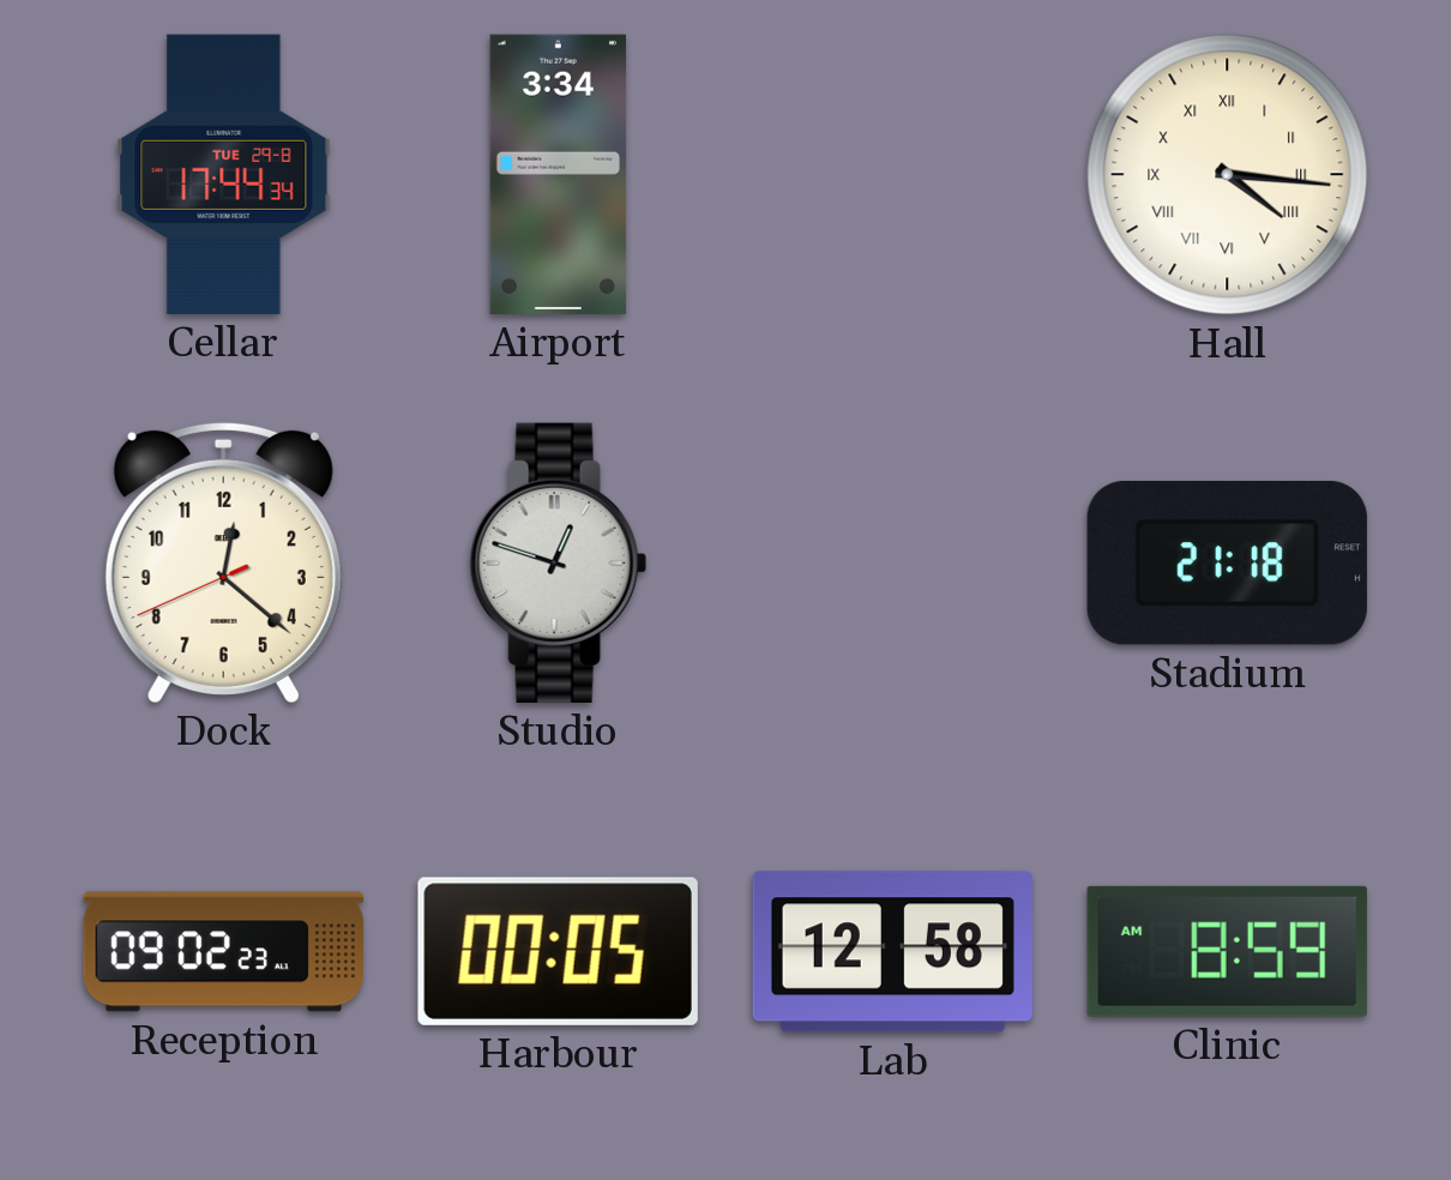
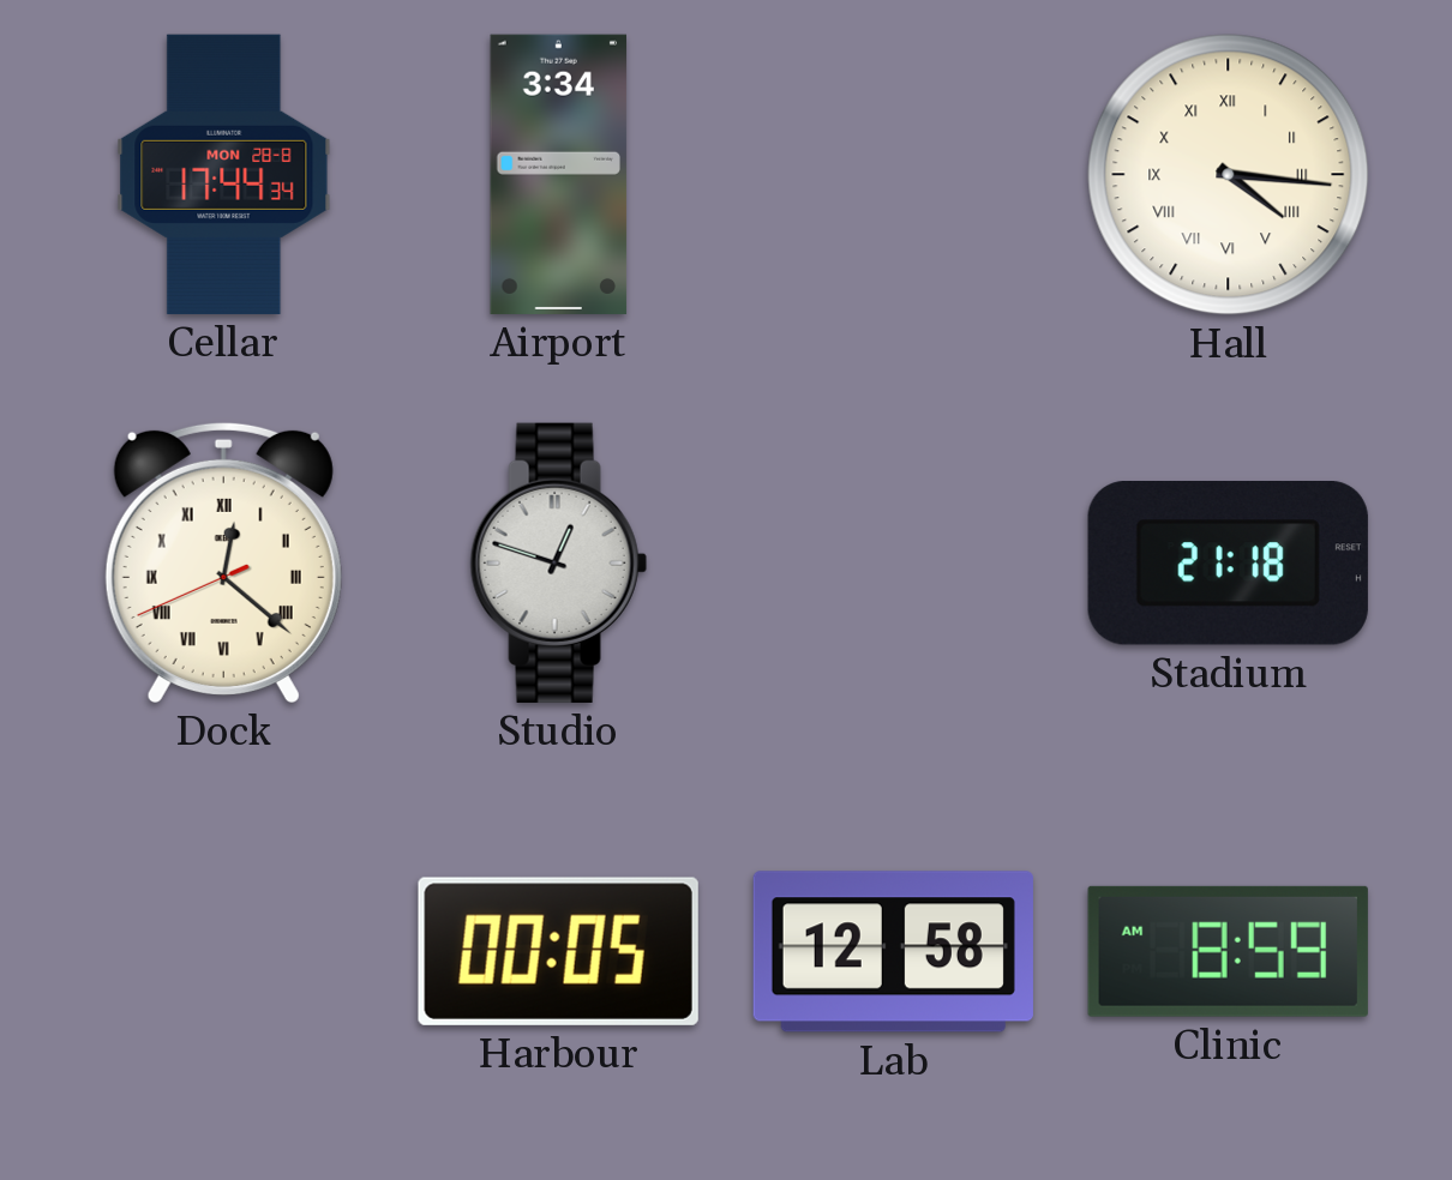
Cellar date: TUE 29-8 -> MON 28-8
Dock numerals: Arabic -> Roman
Reception: 09:02 -> none
